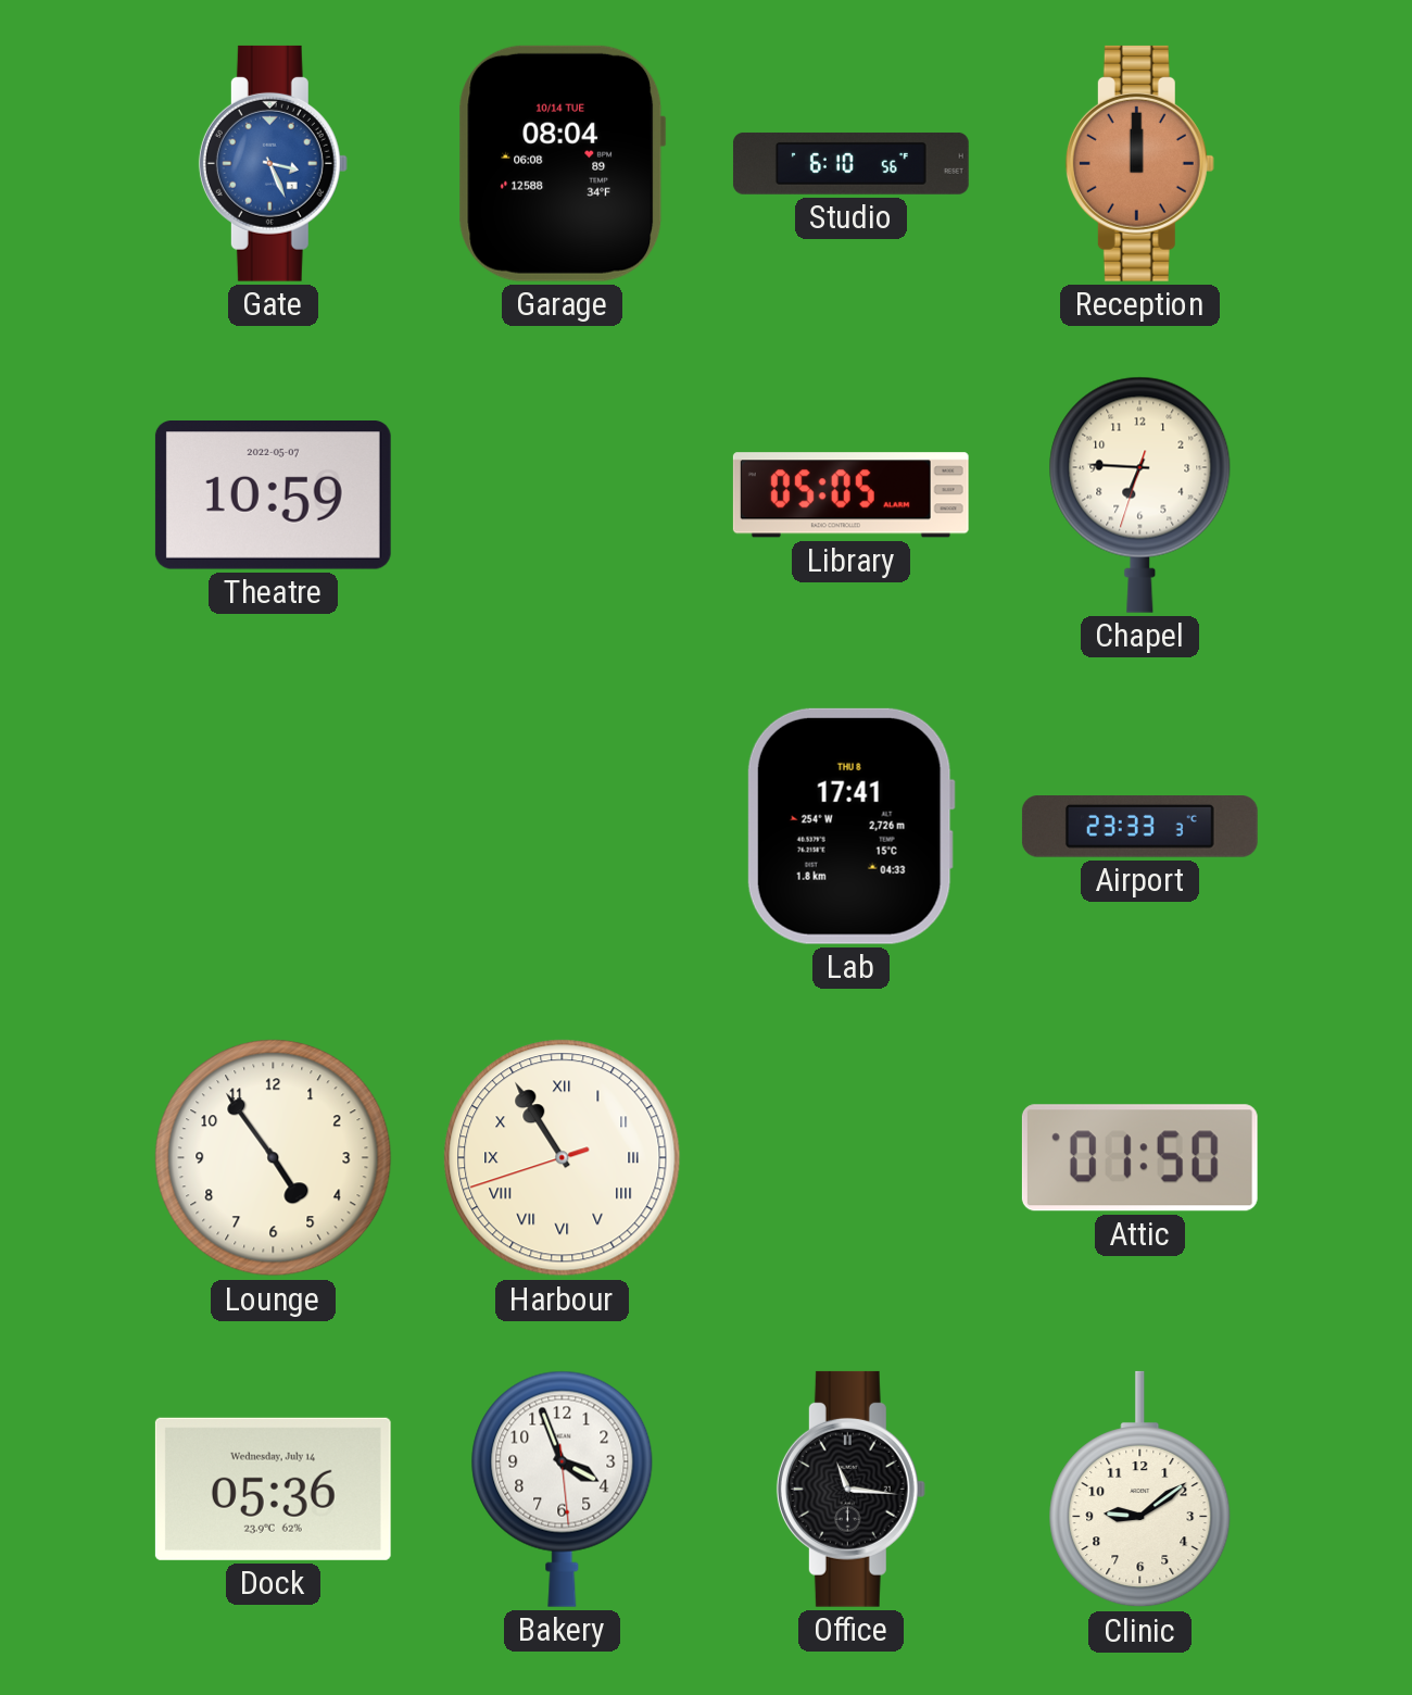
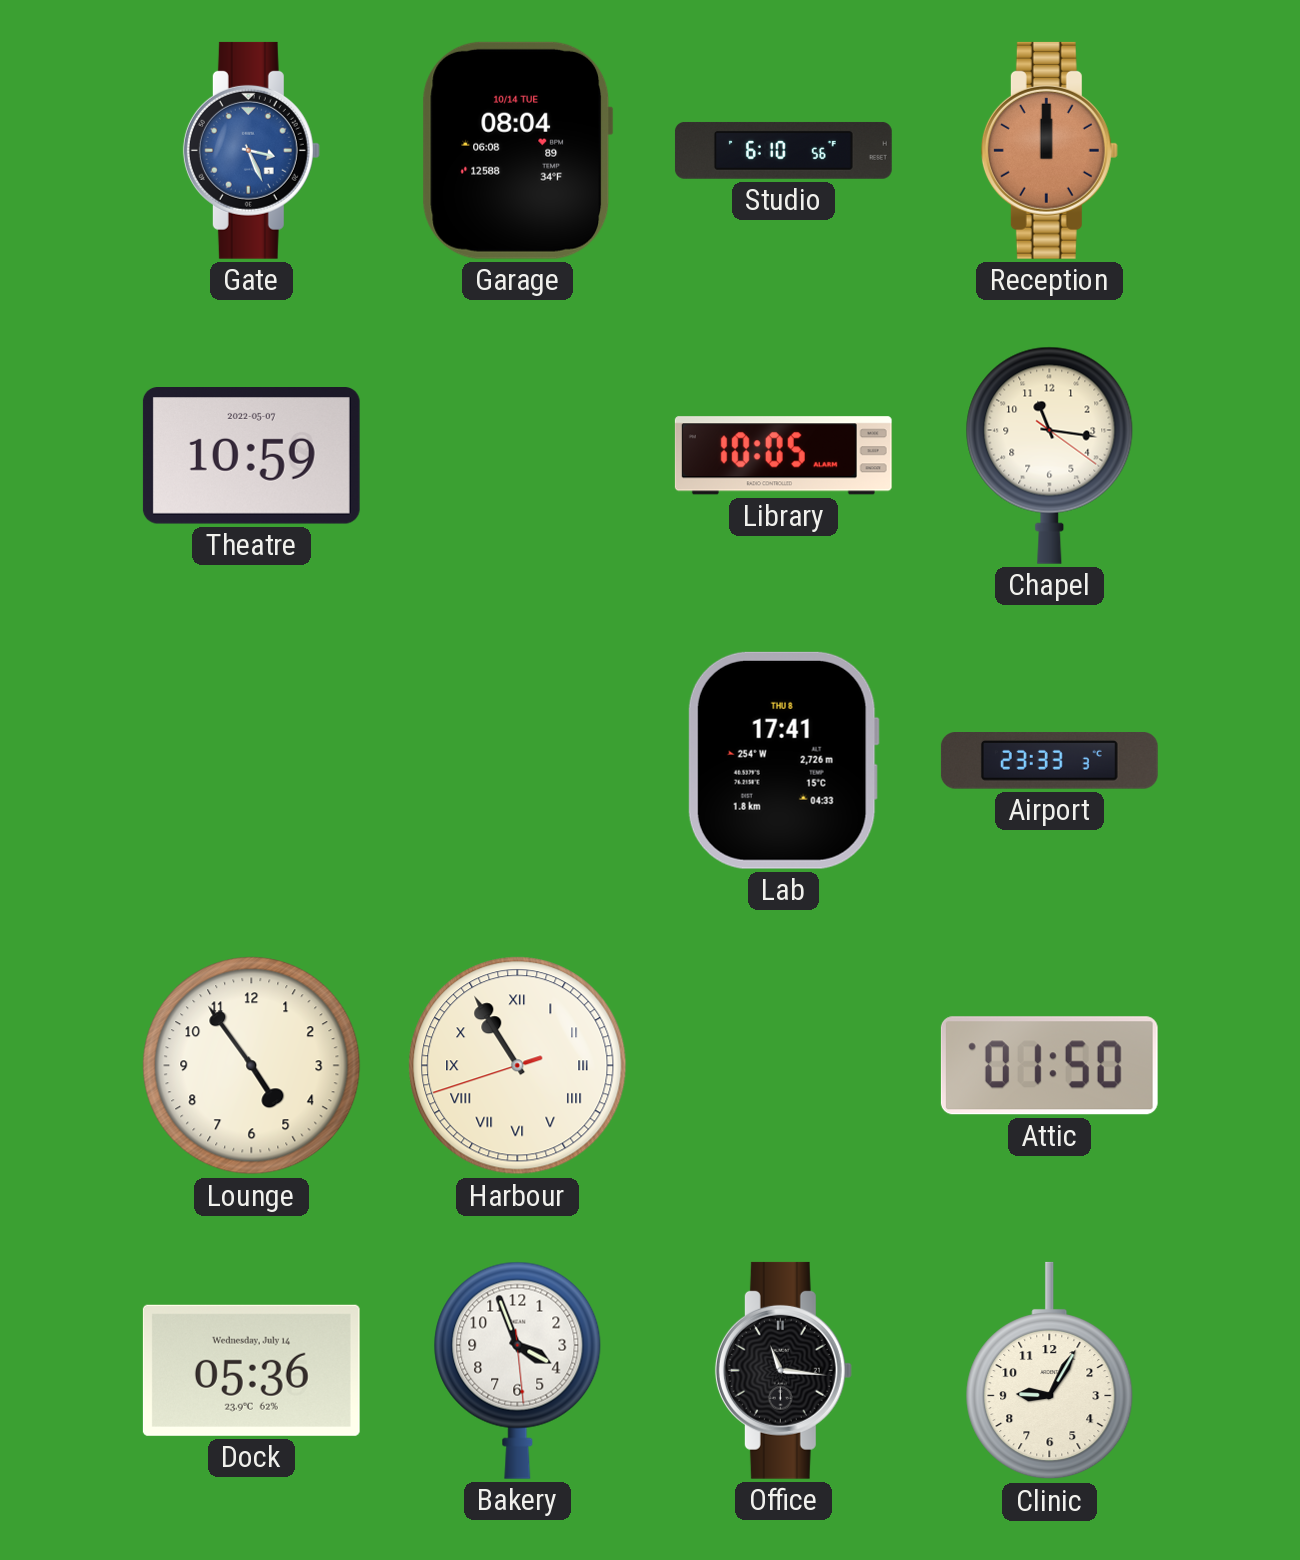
Library: 05:05 -> 10:05
Chapel: 6:45 -> 11:16
Clinic: 9:09 -> 9:05
